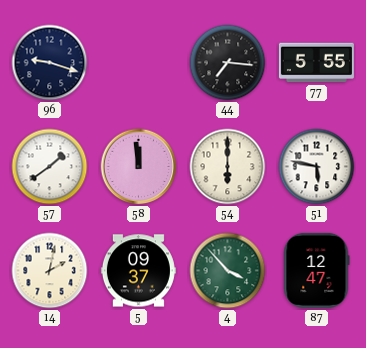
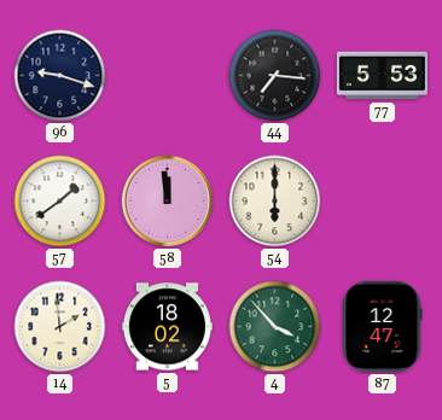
77: 5:55 -> 5:53
51: 5:47 -> none
14: 2:02 -> 1:59
5: 09:37 -> 18:02
